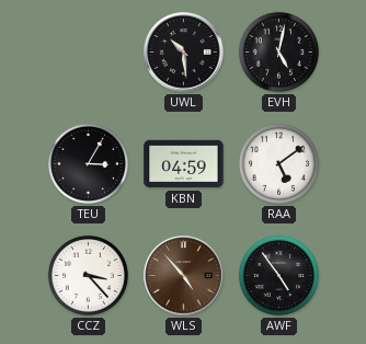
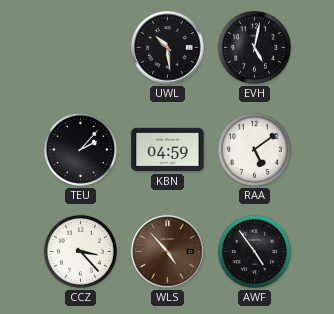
TEU: 3:05 -> 2:07
